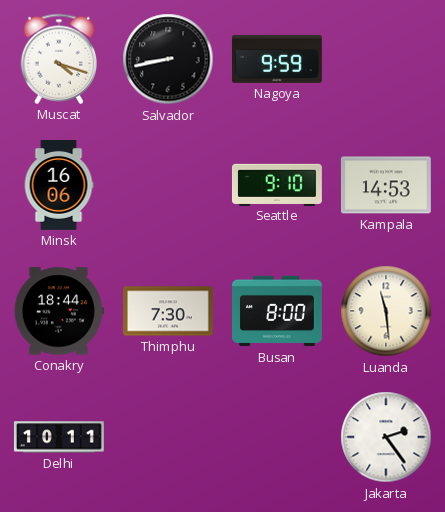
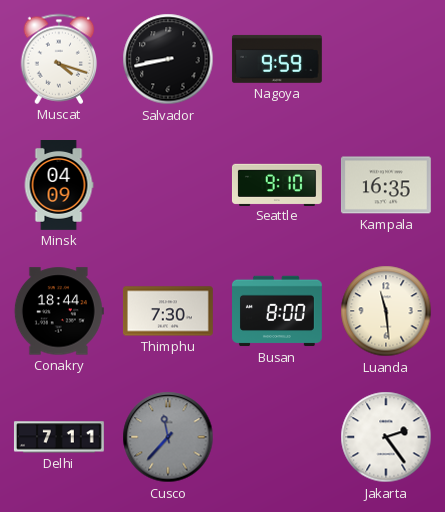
Minsk: 16:06 -> 04:09
Kampala: 14:53 -> 16:35
Delhi: 10:11 -> 7:11
Cusco: none -> 11:37
